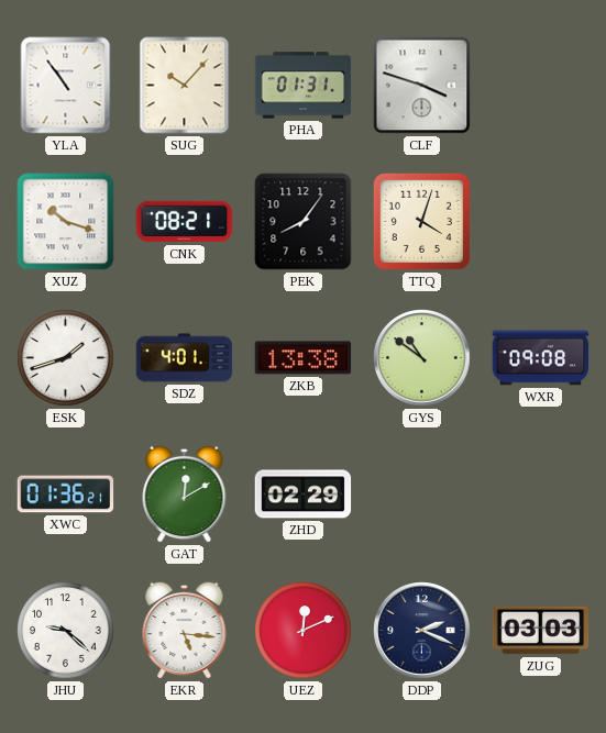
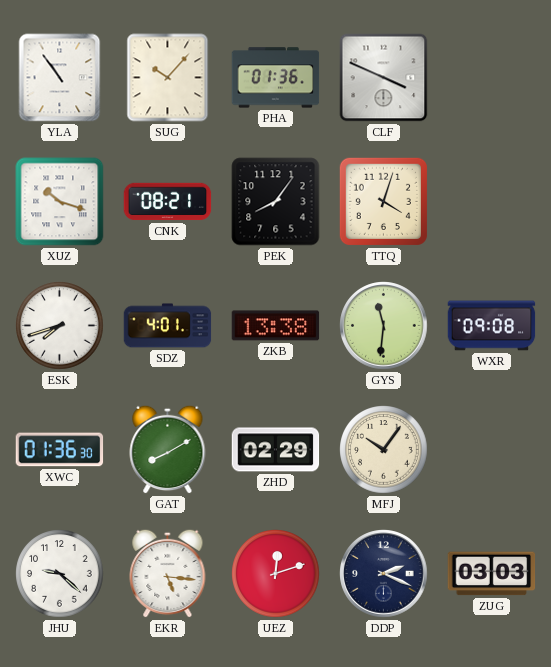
PHA: 01:31 -> 01:36
CLF: 3:48 -> 3:49
ESK: 1:42 -> 7:42
GYS: 10:51 -> 11:31
XWC: 01:36:21 -> 01:36:30
GAT: 12:10 -> 8:10
MFJ: none -> 10:06
UEZ: 12:11 -> 12:12
